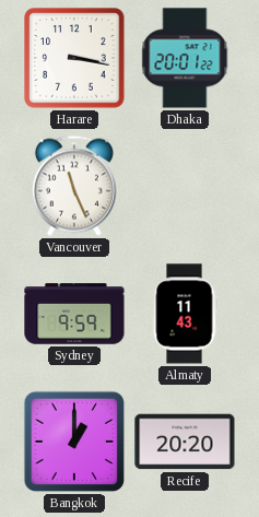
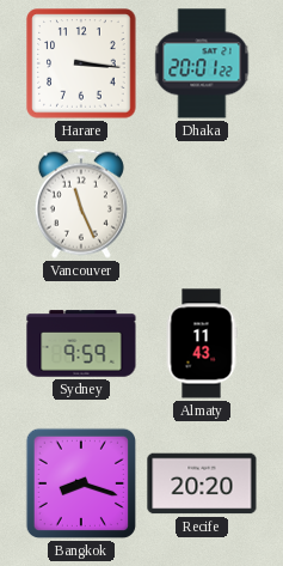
Harare: 3:17 -> 3:16
Bangkok: 1:00 -> 8:18
